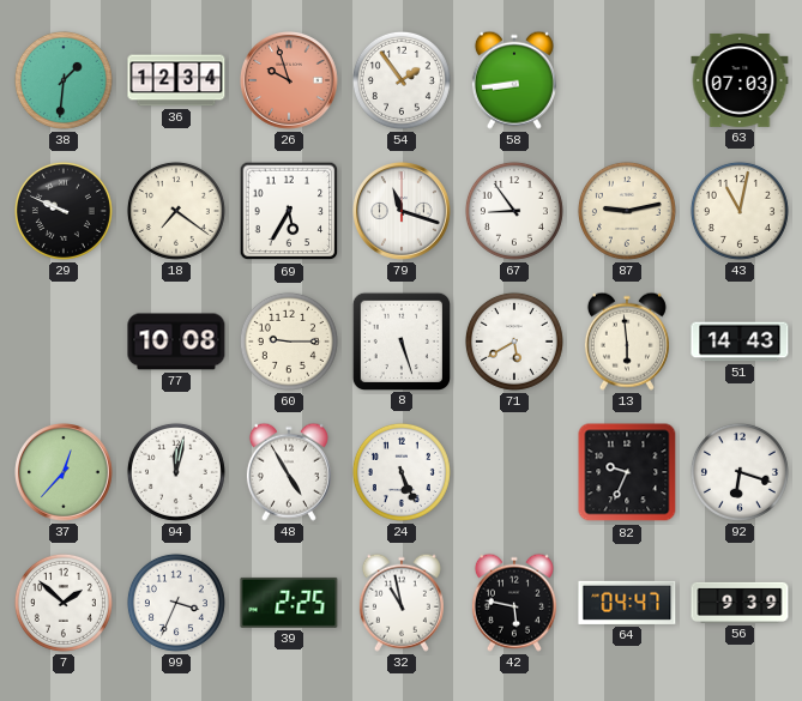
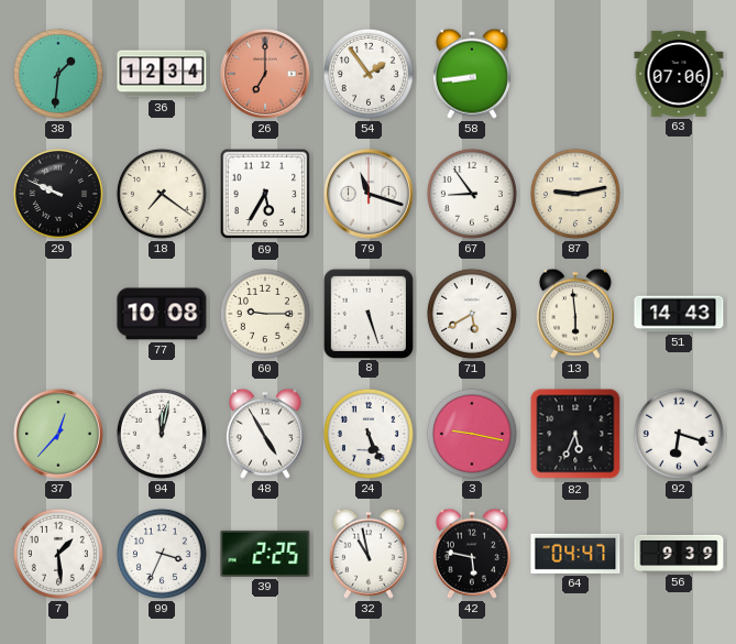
26: 9:57 -> 7:00
63: 07:03 -> 07:06
43: 11:02 -> none
3: none -> 9:17
82: 9:34 -> 5:34
7: 1:52 -> 1:29
